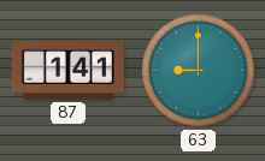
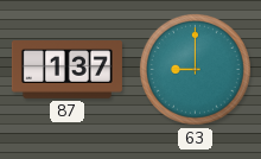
87: 1:41 -> 1:37
